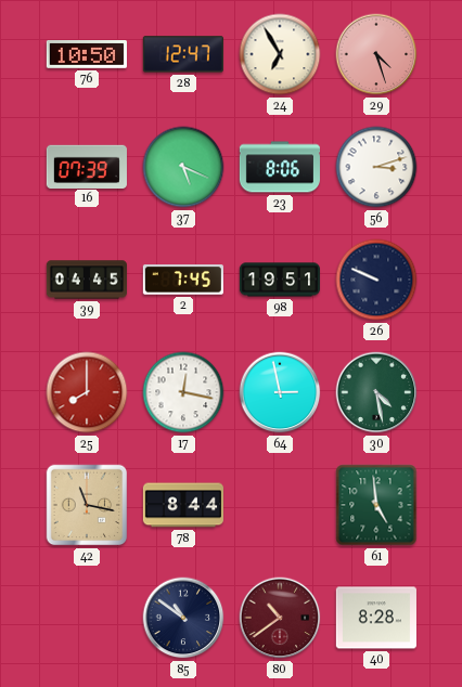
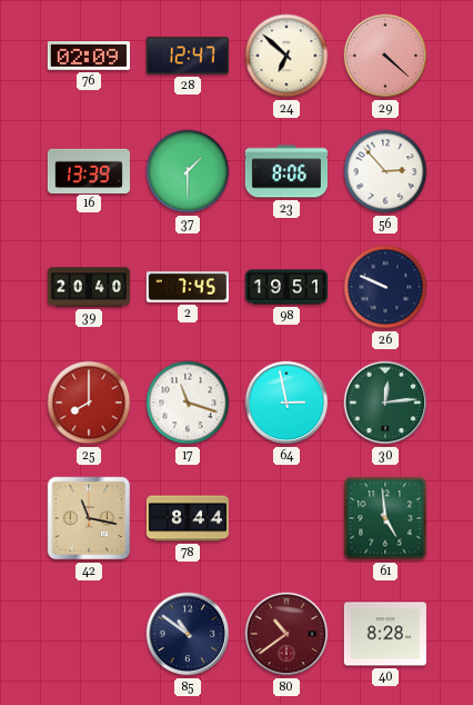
76: 10:50 -> 02:09
24: 6:55 -> 6:52
29: 4:27 -> 4:22
16: 07:39 -> 13:39
37: 5:19 -> 1:30
56: 3:12 -> 2:53
39: 04:45 -> 20:40
17: 12:17 -> 11:18
30: 4:28 -> 12:14
